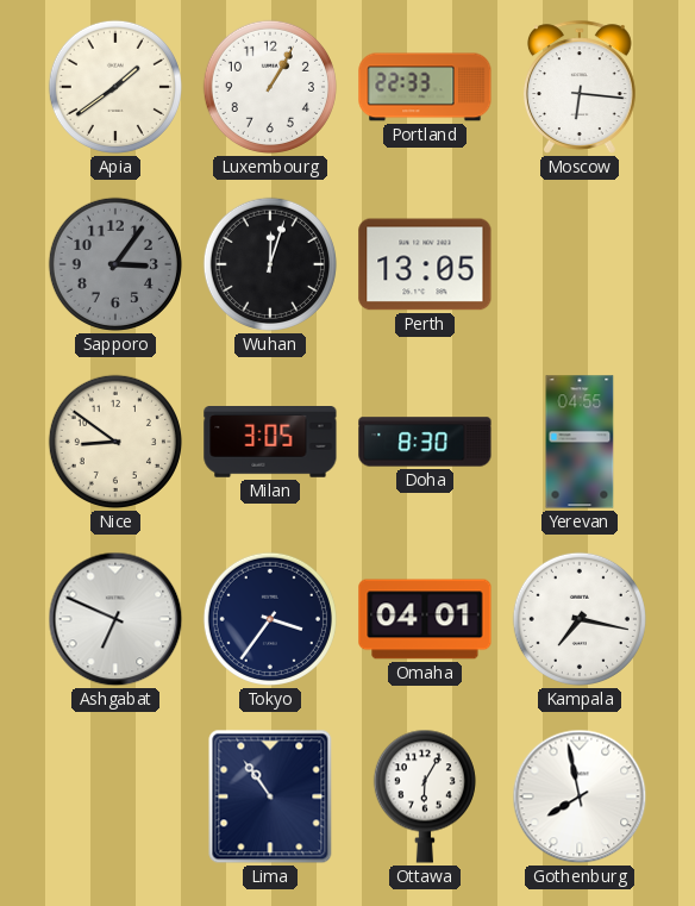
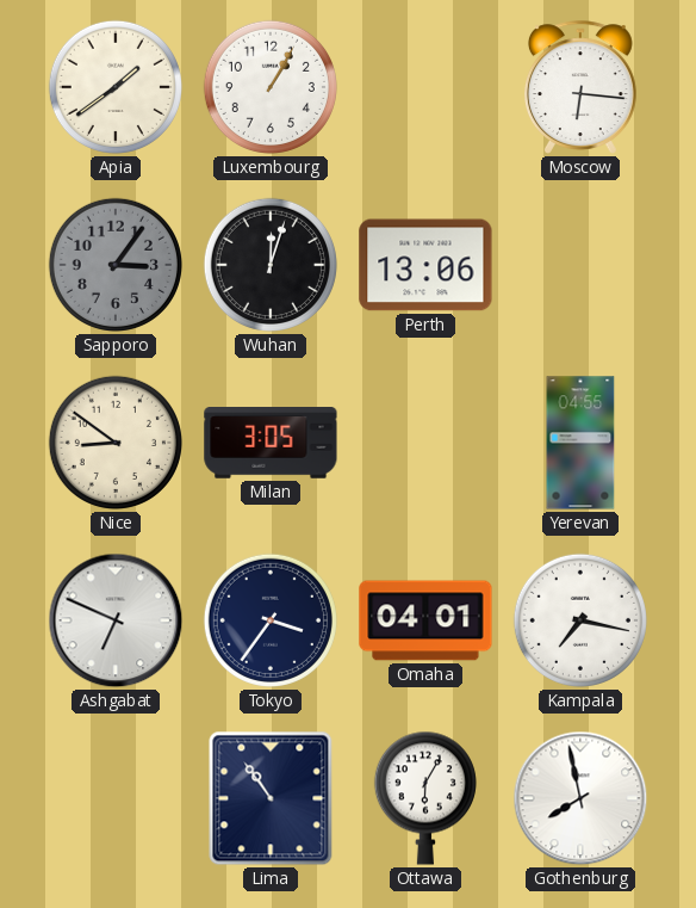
Portland: 22:33 -> none
Perth: 13:05 -> 13:06
Doha: 8:30 -> none
